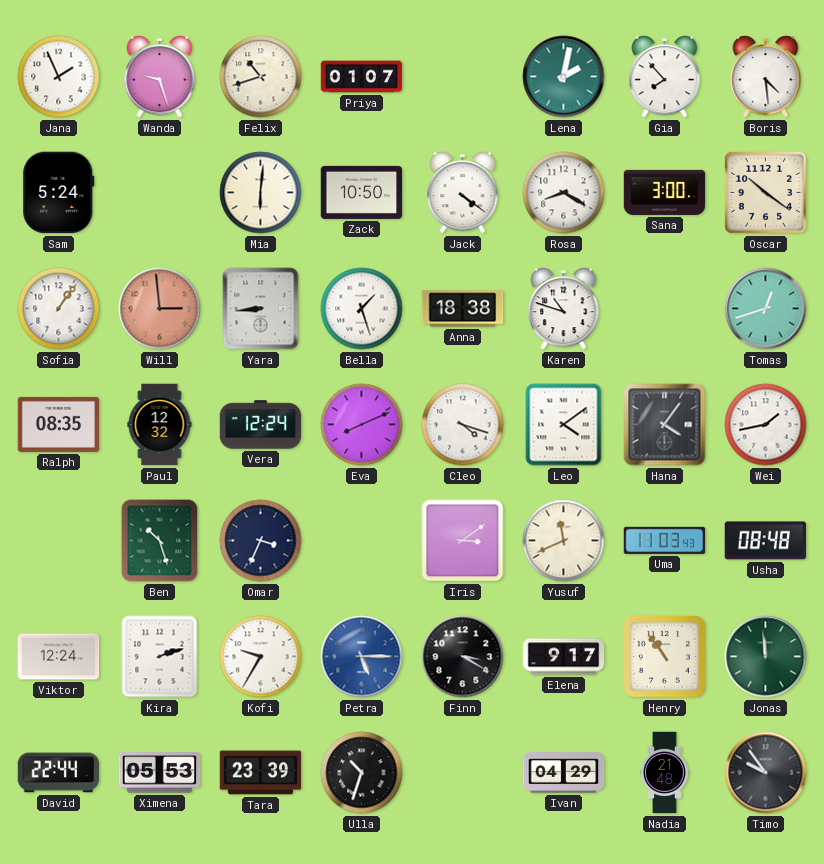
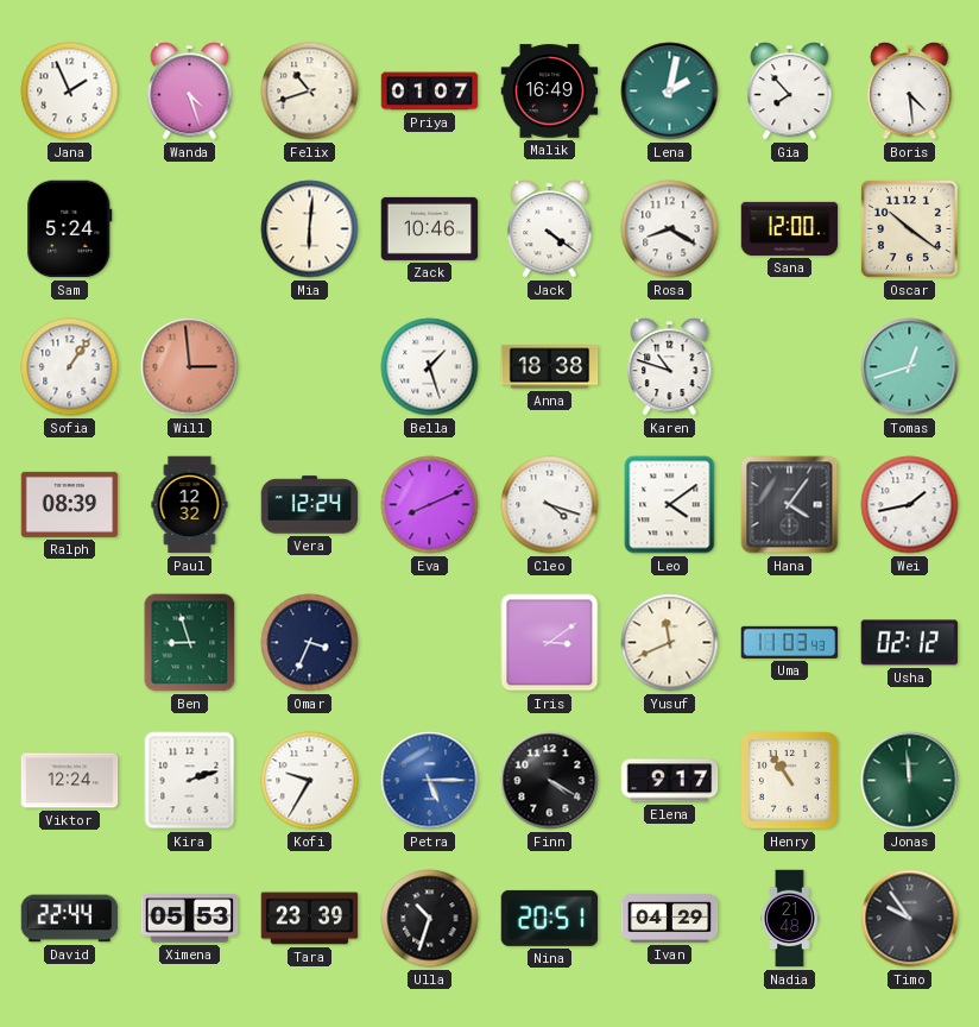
Wanda: 9:27 -> 4:27
Malik: none -> 16:49
Zack: 10:50 -> 10:46
Sana: 3:00 -> 12:00
Yara: 8:44 -> none
Ralph: 08:35 -> 08:39
Ben: 10:27 -> 8:57
Usha: 08:48 -> 02:12
Finn: 3:20 -> 4:20
Nina: none -> 20:51
